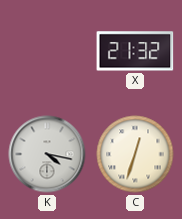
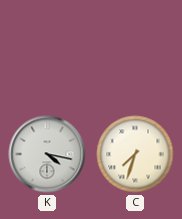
X: 21:32 -> none
C: 12:33 -> 7:33
